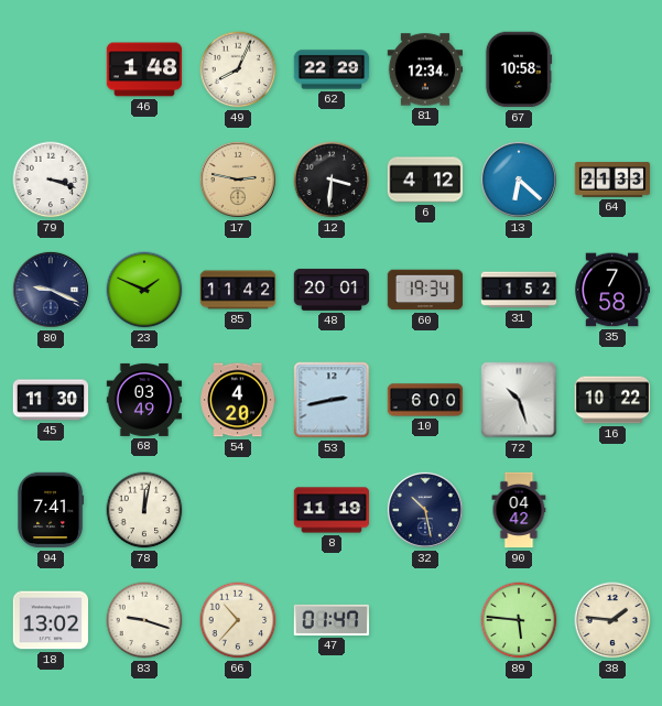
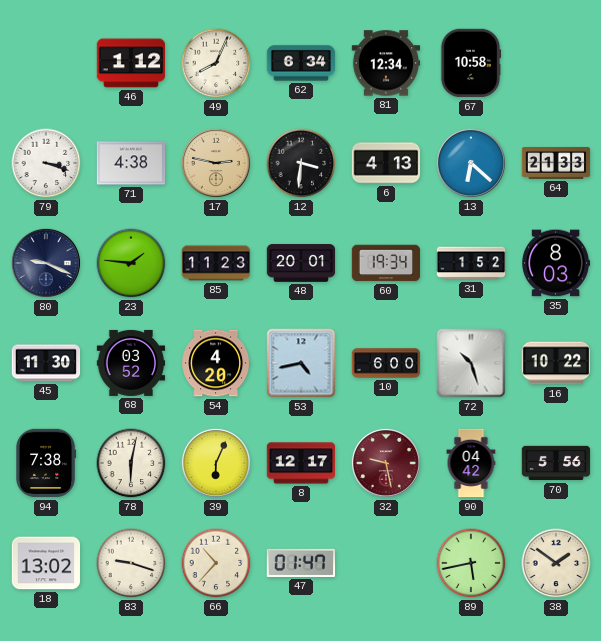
46: 1:48 -> 1:12
62: 22:29 -> 6:34
71: none -> 4:38
6: 4:12 -> 4:13
23: 1:49 -> 1:46
85: 11:42 -> 11:23
35: 7:58 -> 8:03
68: 03:49 -> 03:52
53: 2:43 -> 4:43
94: 7:41 -> 7:38
78: 12:02 -> 6:02
39: none -> 6:04
8: 11:19 -> 12:17
32: 10:28 -> 9:28
32 dial: navy -> burgundy
70: none -> 5:56
89: 5:46 -> 5:43
38: 1:46 -> 1:51
